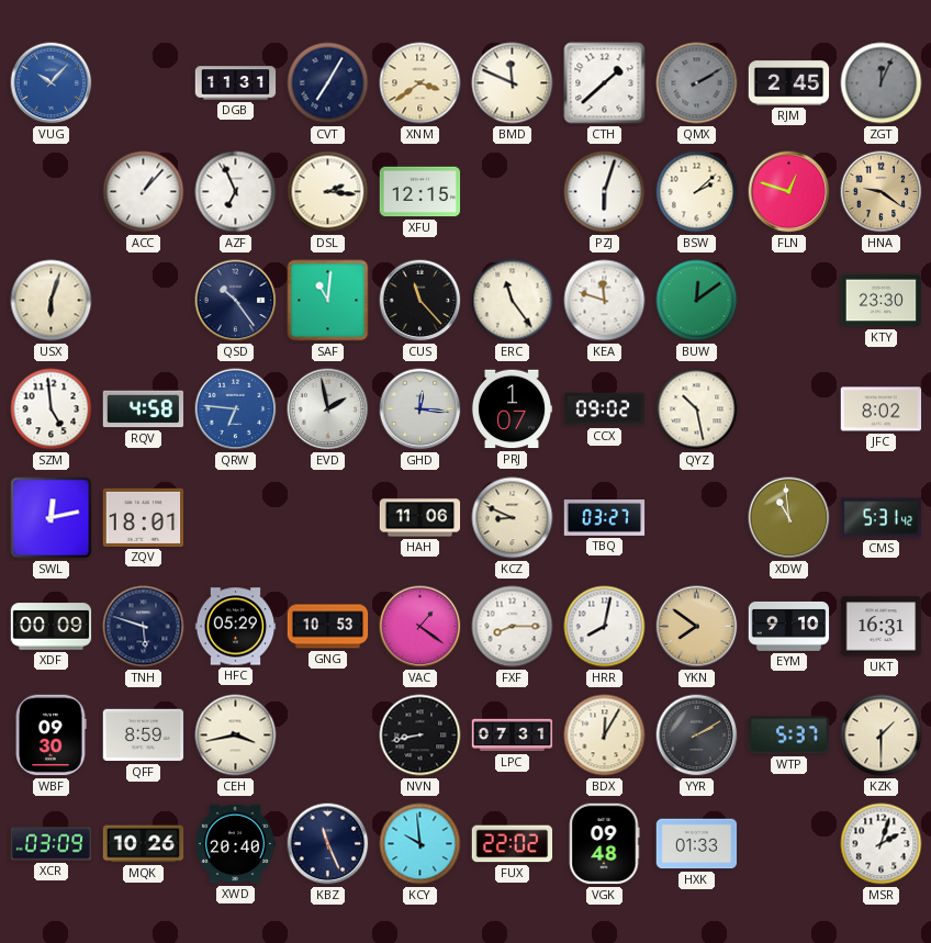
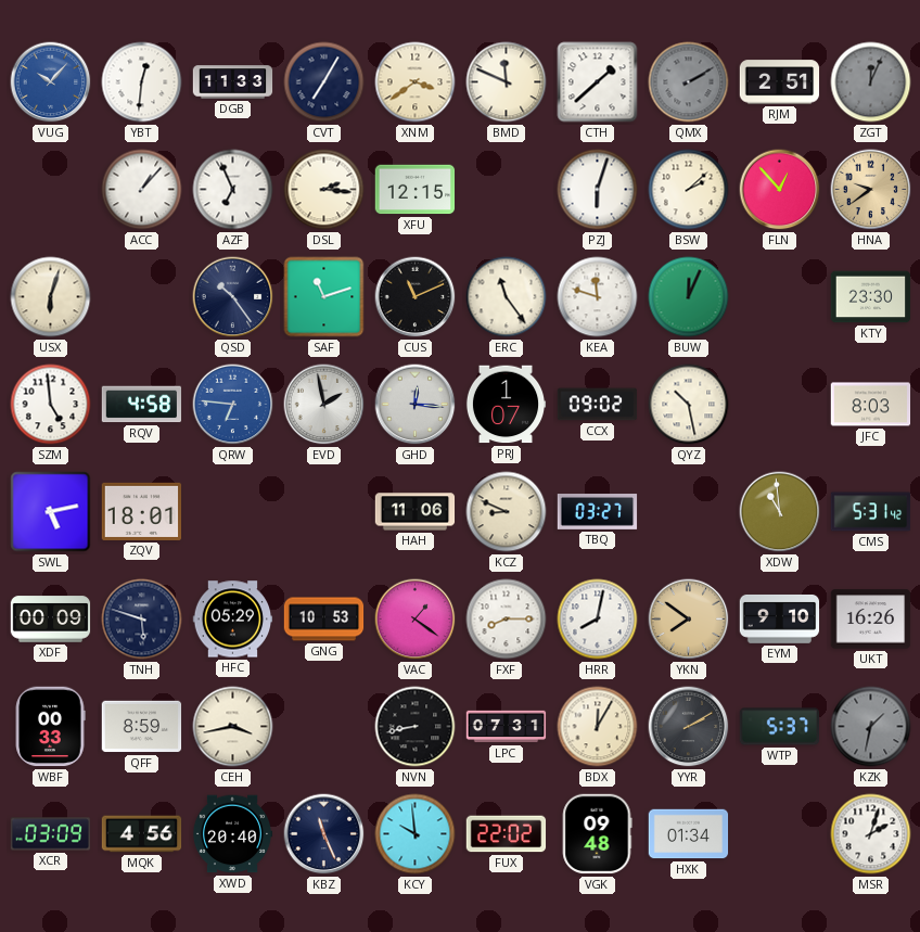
YBT: none -> 12:31
DGB: 11:31 -> 11:33
RJM: 2:45 -> 2:51
FLN: 12:48 -> 12:53
HNA: 9:21 -> 9:39
SAF: 11:01 -> 11:12
CUS: 11:23 -> 11:11
BUW: 12:09 -> 12:04
JFC: 8:02 -> 8:03
SWL: 12:13 -> 5:13
UKT: 16:31 -> 16:26
WBF: 09:30 -> 00:33
KZK: 1:30 -> 1:32
KZK dial: cream -> grey
MQK: 10:26 -> 4:56
HXK: 01:33 -> 01:34
